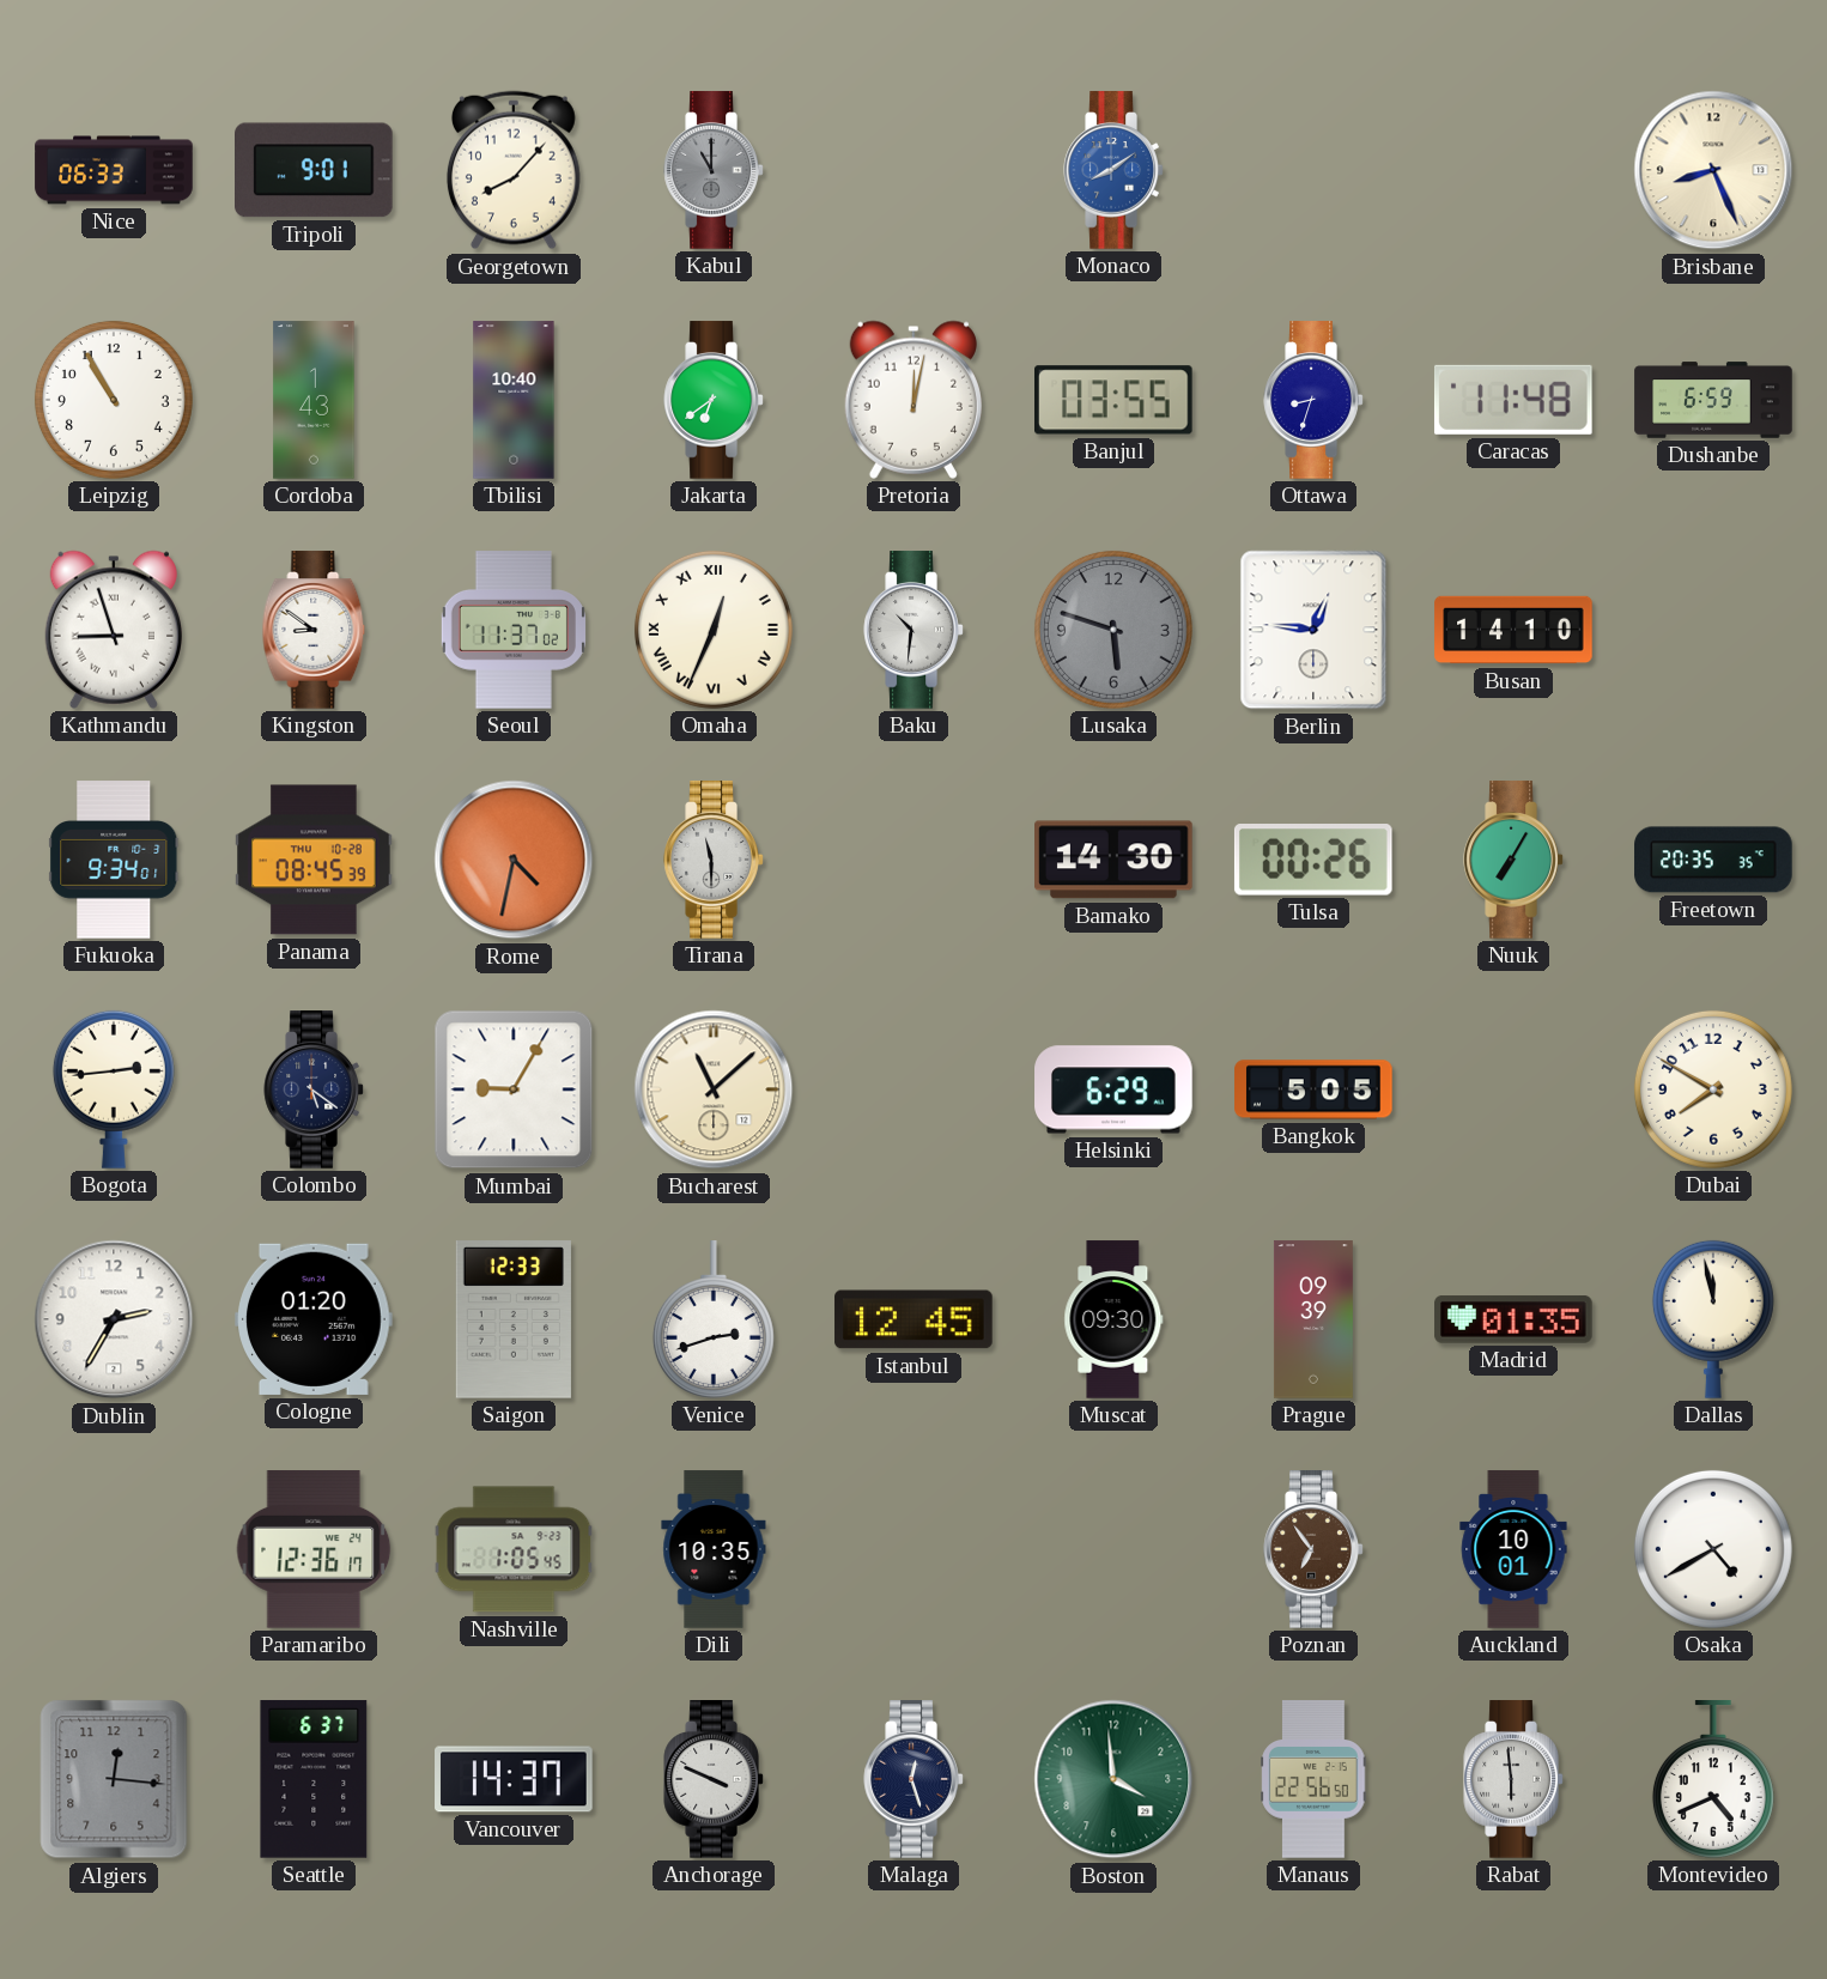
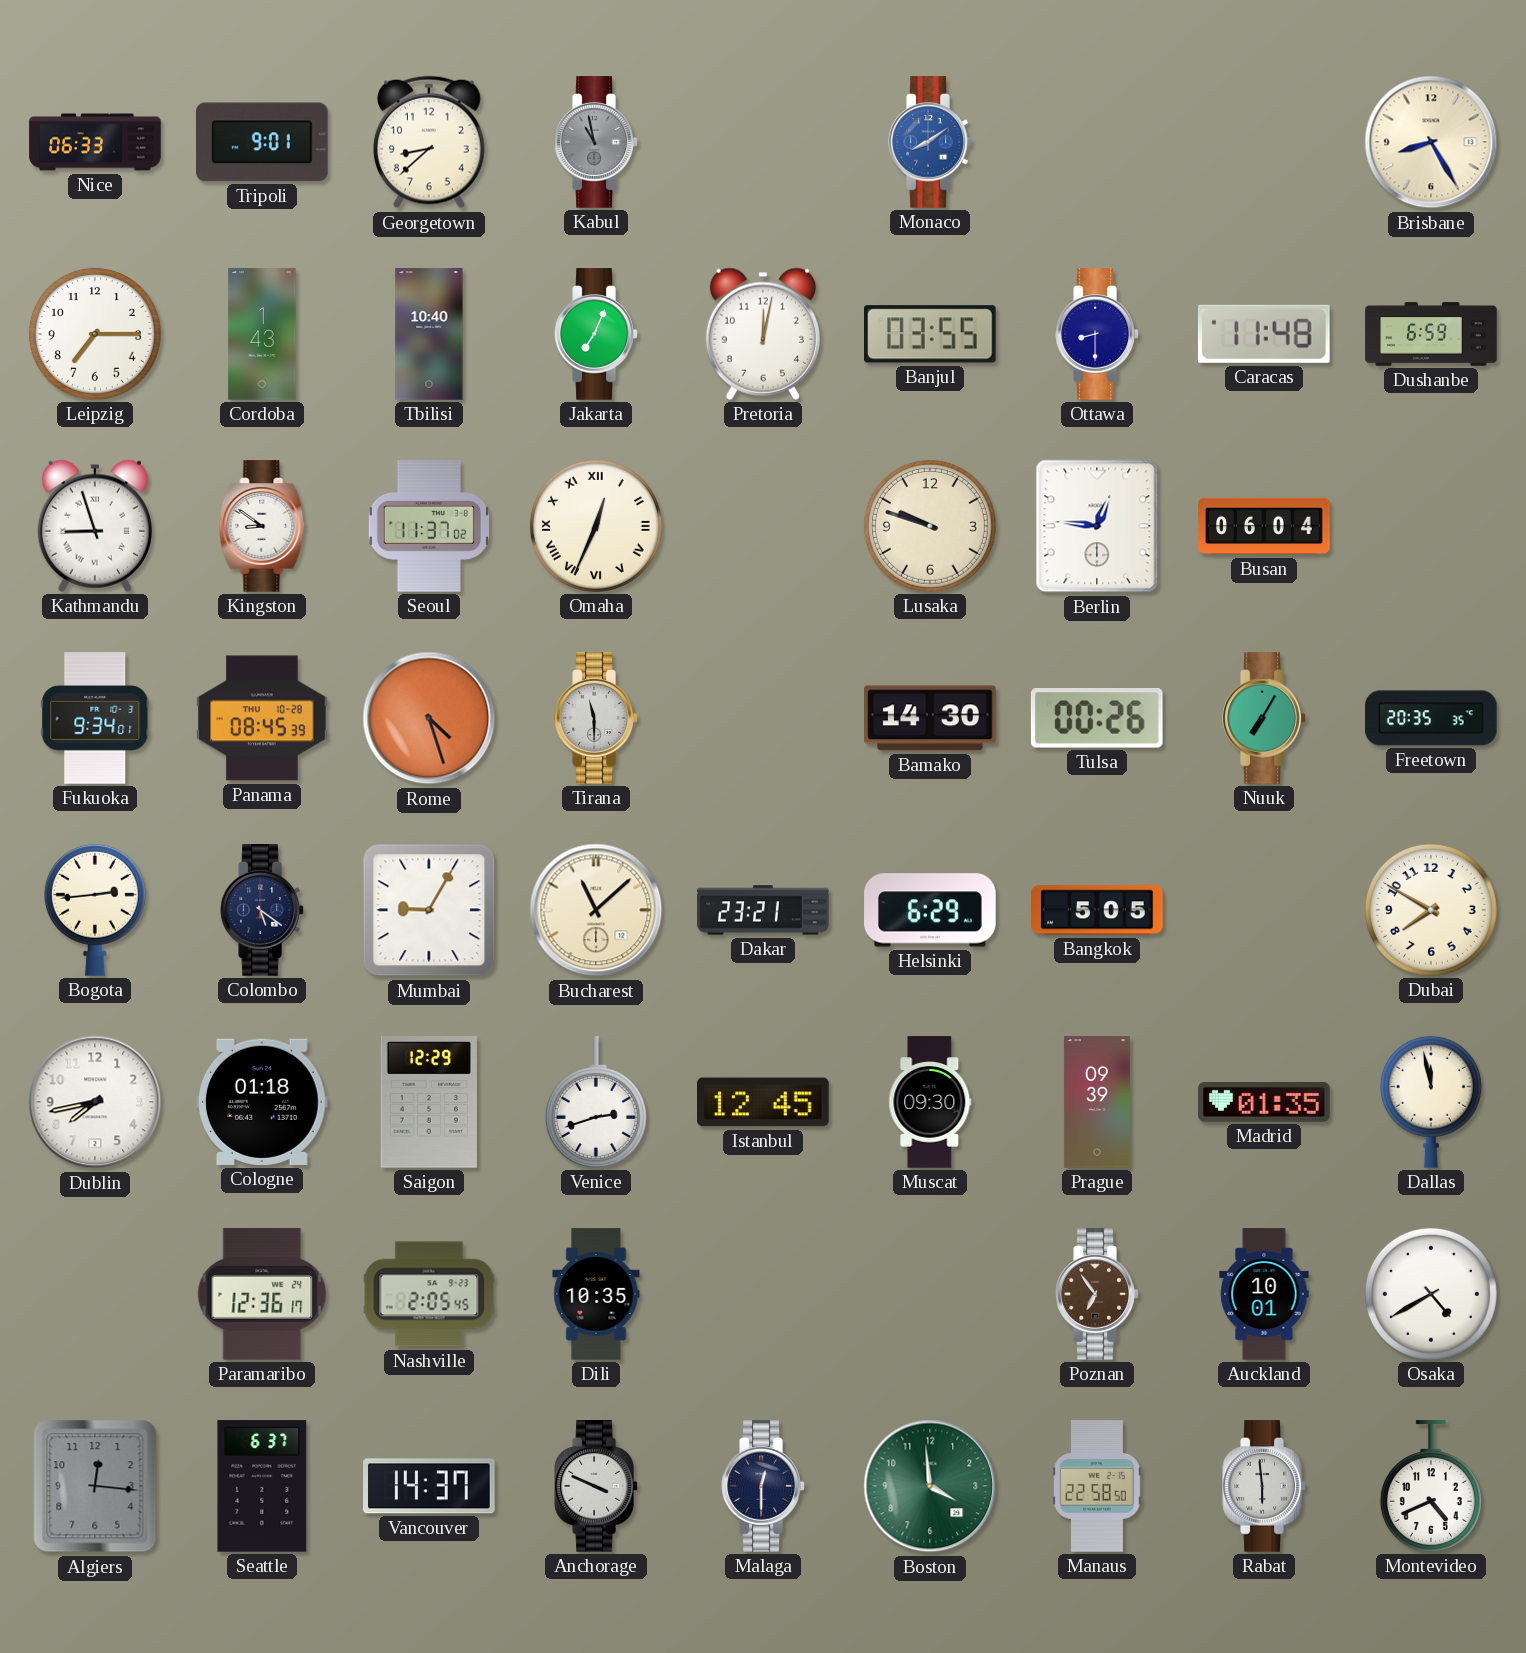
Georgetown: 8:07 -> 8:38
Kabul: 11:00 -> 10:58
Brisbane: 8:26 -> 8:25
Leipzig: 10:55 -> 7:15
Jakarta: 6:39 -> 7:04
Ottawa: 8:33 -> 8:30
Baku: 10:31 -> none
Lusaka: 5:48 -> 9:48
Lusaka dial: grey -> cream
Busan: 14:10 -> 06:04
Rome: 4:32 -> 4:27
Dakar: none -> 23:21
Dublin: 2:35 -> 7:43
Cologne: 01:20 -> 01:18
Saigon: 12:33 -> 12:29
Nashville: 1:05 -> 2:05
Malaga: 12:27 -> 12:30
Manaus: 22:56 -> 22:58
